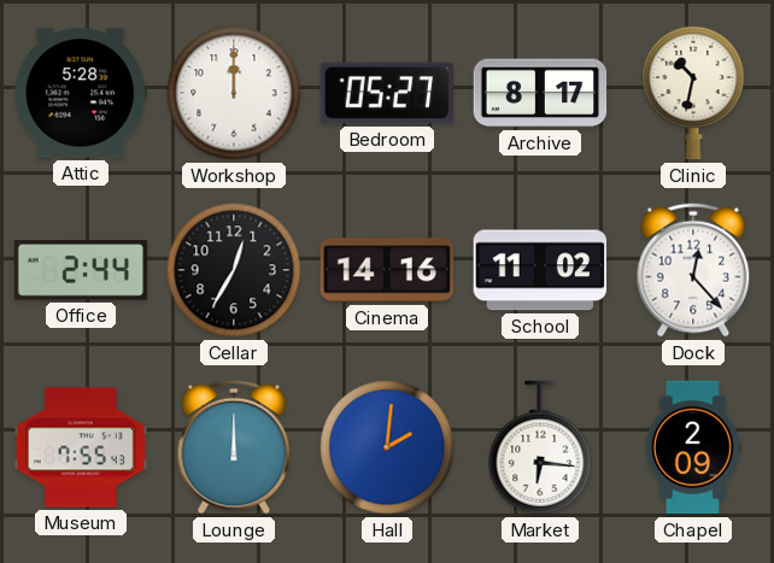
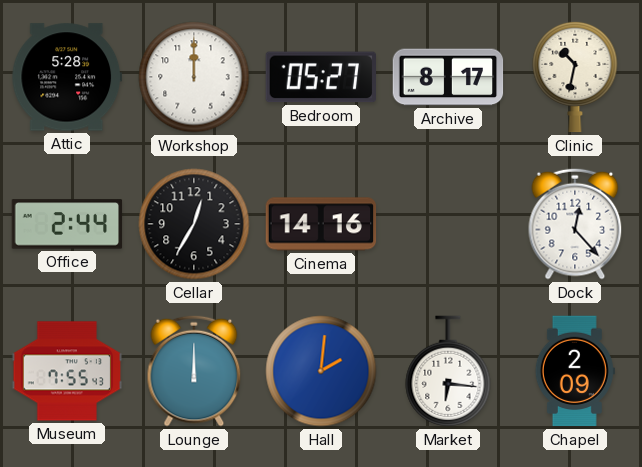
School: 11:02 -> none
